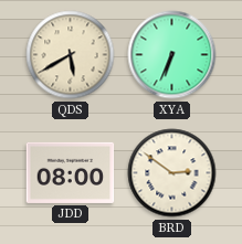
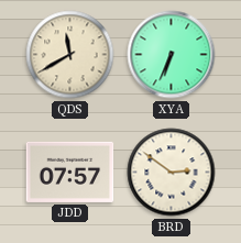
QDS: 5:40 -> 11:40
JDD: 08:00 -> 07:57
